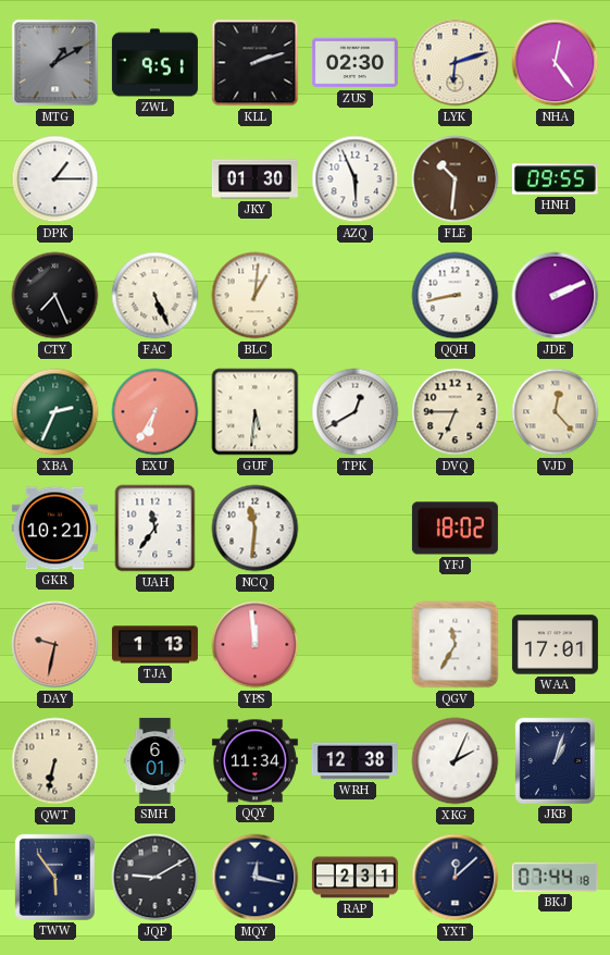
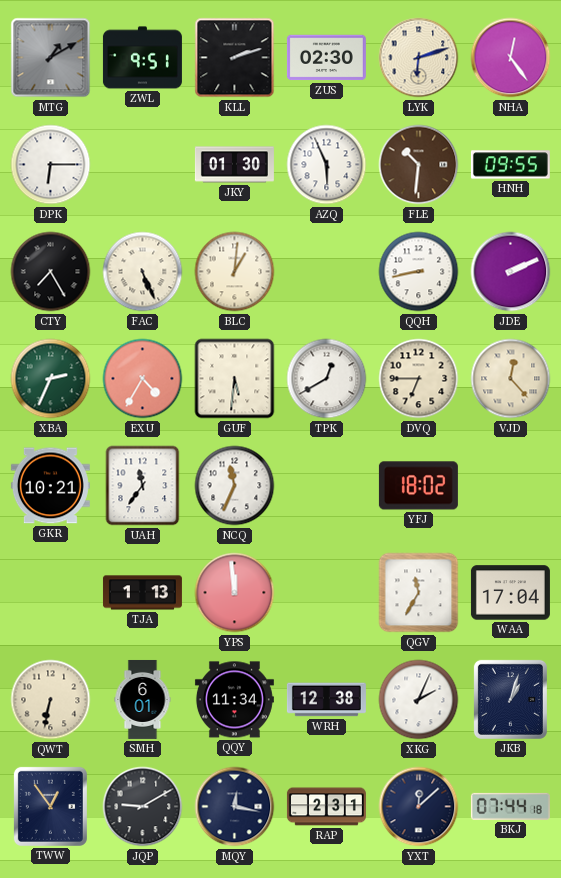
DPK: 1:15 -> 6:15
CTY: 7:26 -> 7:25
EXU: 6:35 -> 4:35
NCQ: 11:31 -> 11:34
DAY: 9:32 -> none
WAA: 17:01 -> 17:04
TWW: 5:54 -> 12:54
